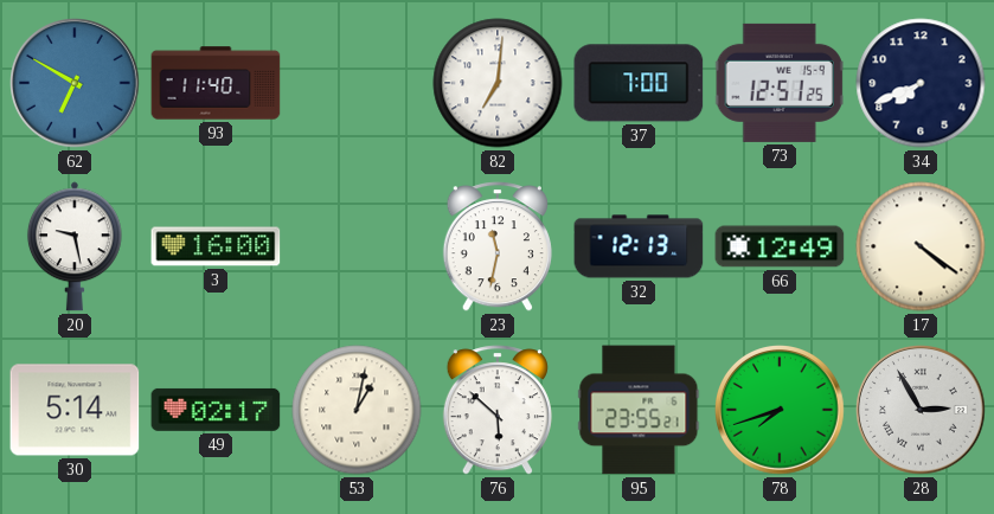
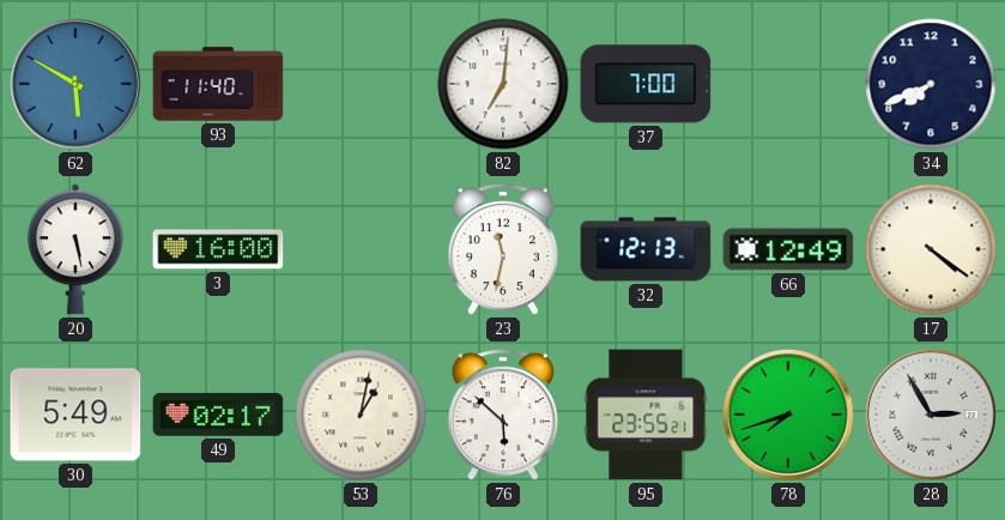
62: 6:50 -> 5:50
73: 12:51 -> none
20: 9:28 -> 5:28
30: 5:14 -> 5:49
